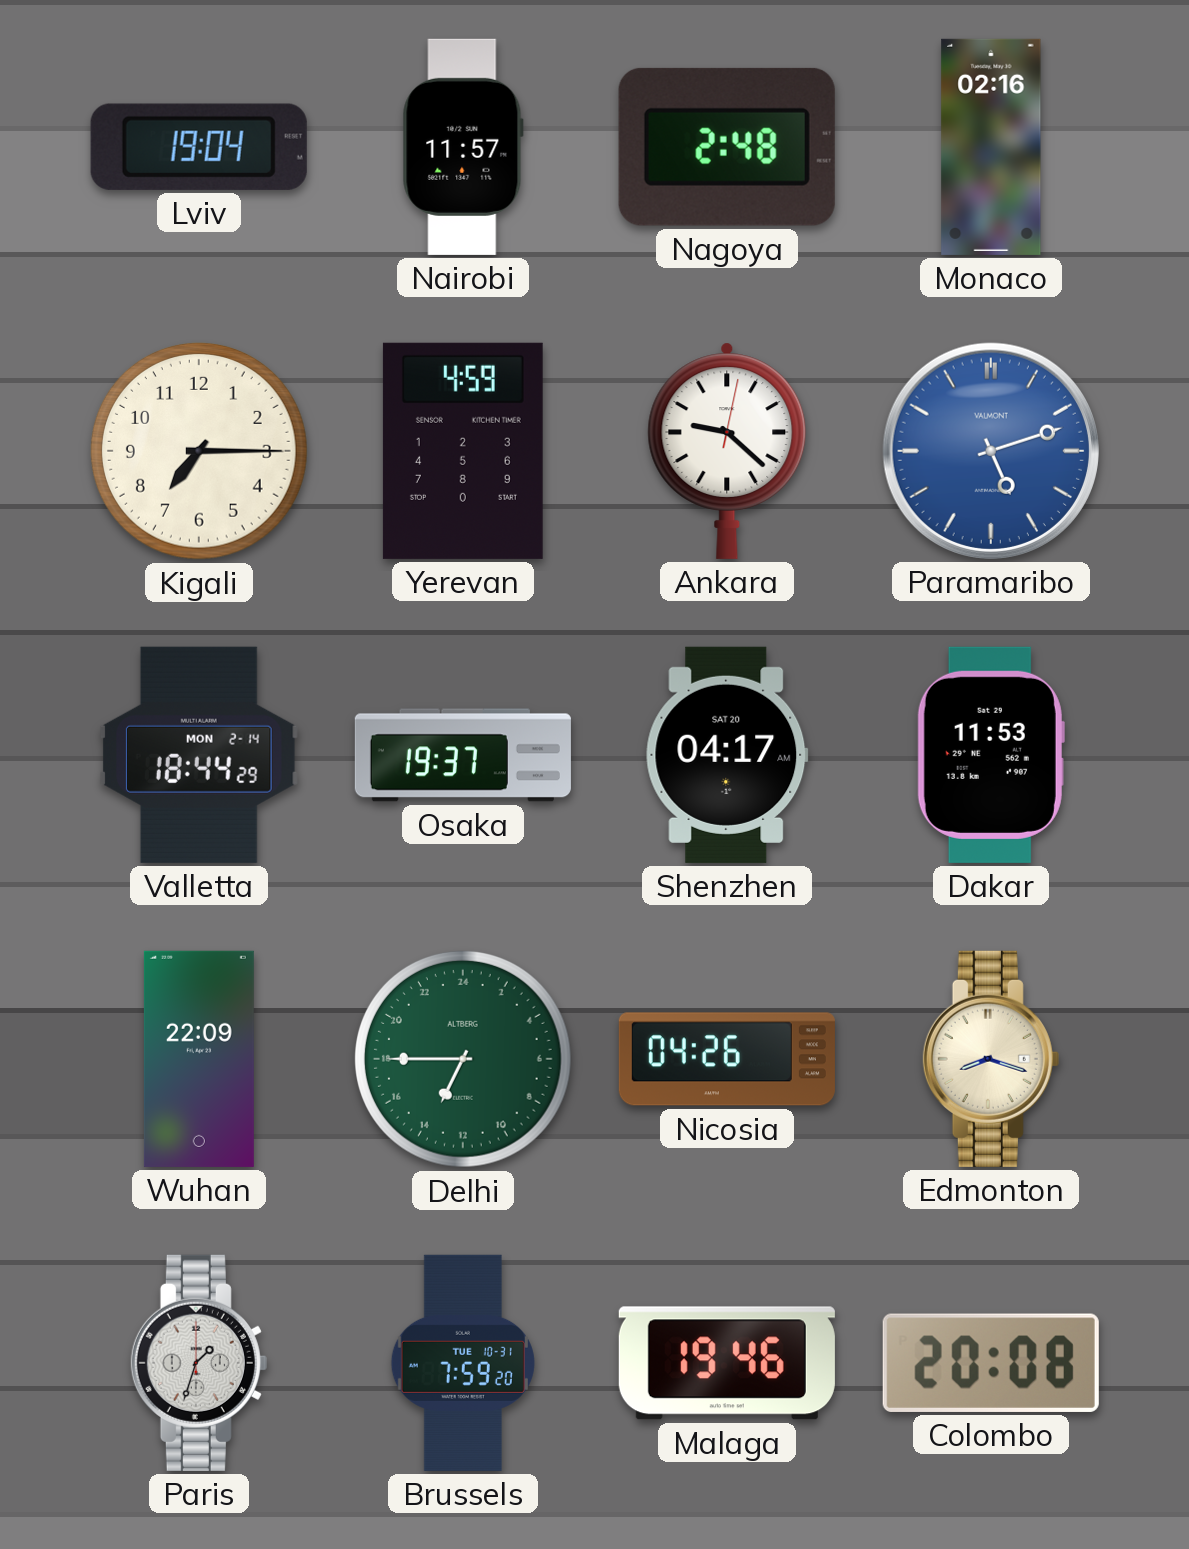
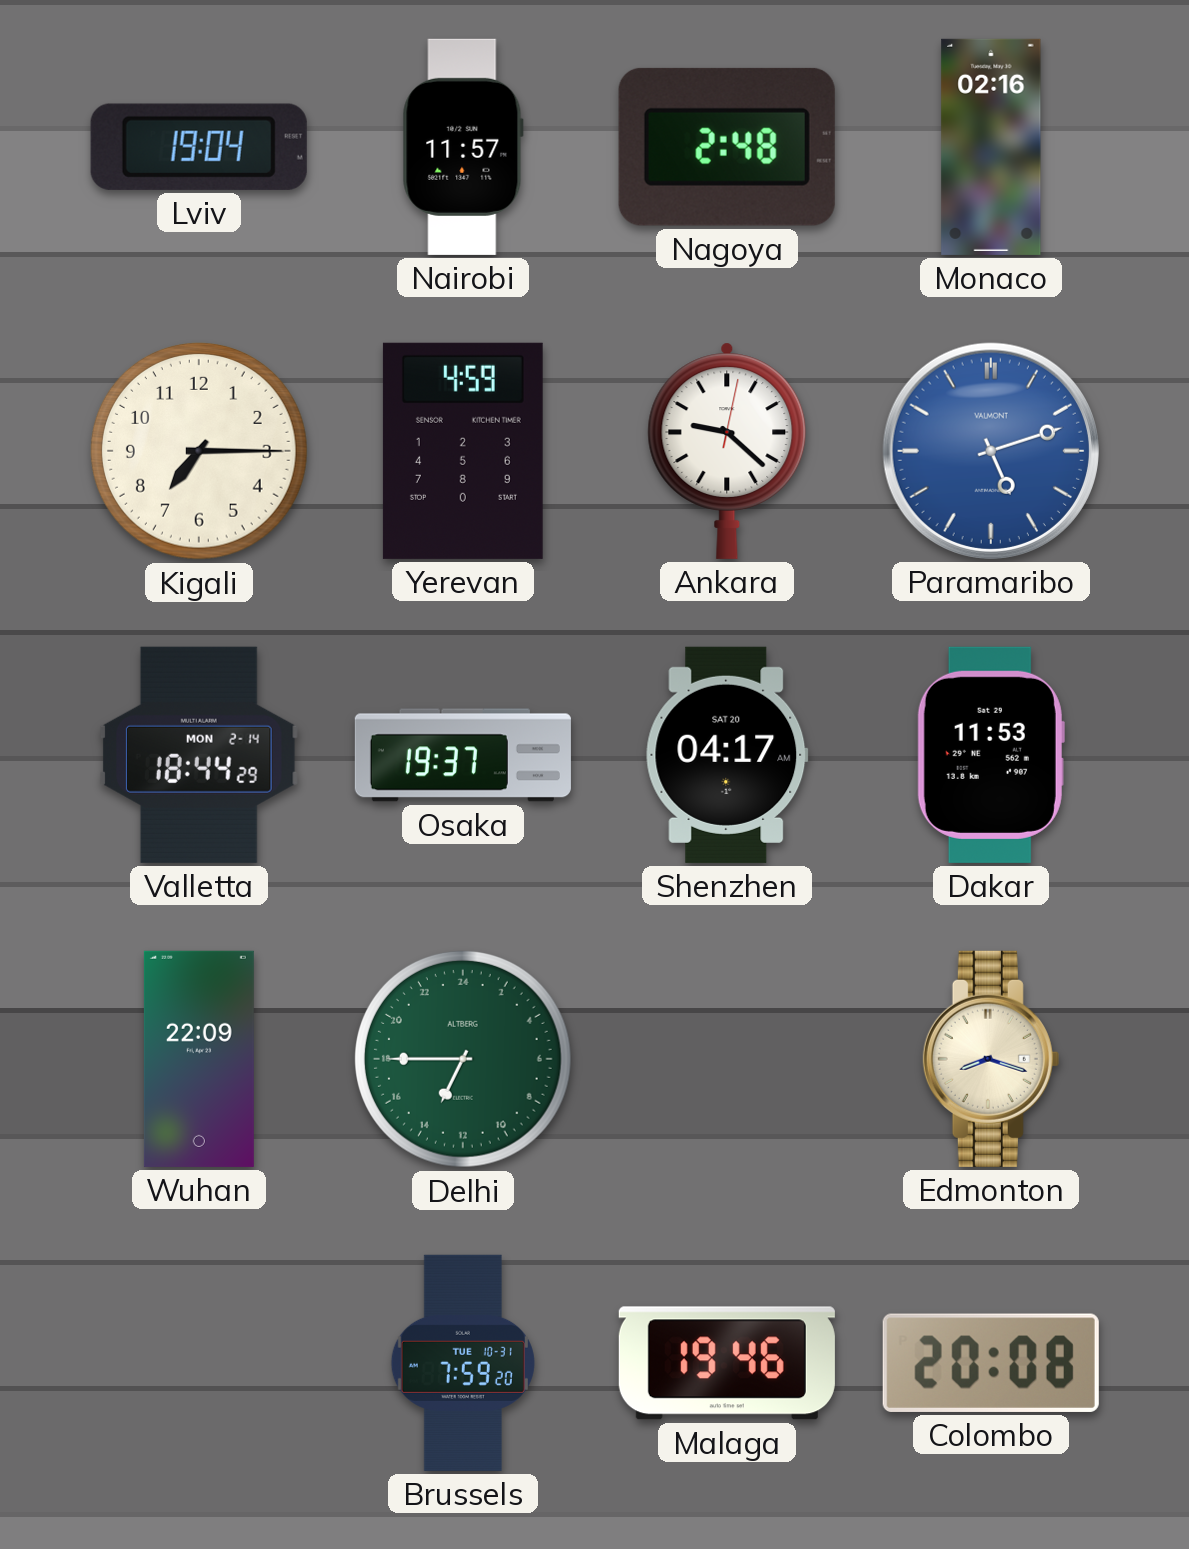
Nicosia: 04:26 -> none
Paris: 1:33 -> none
